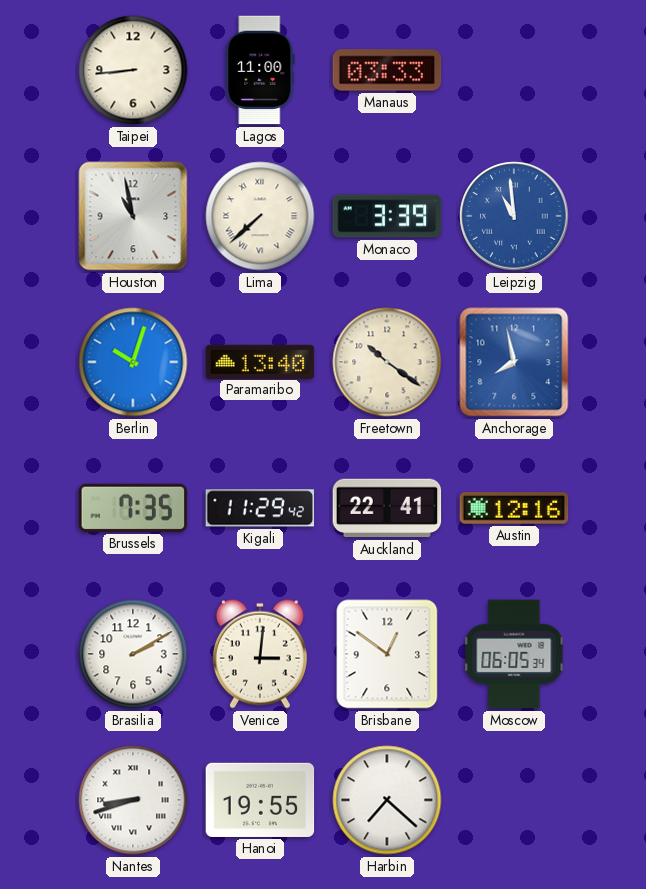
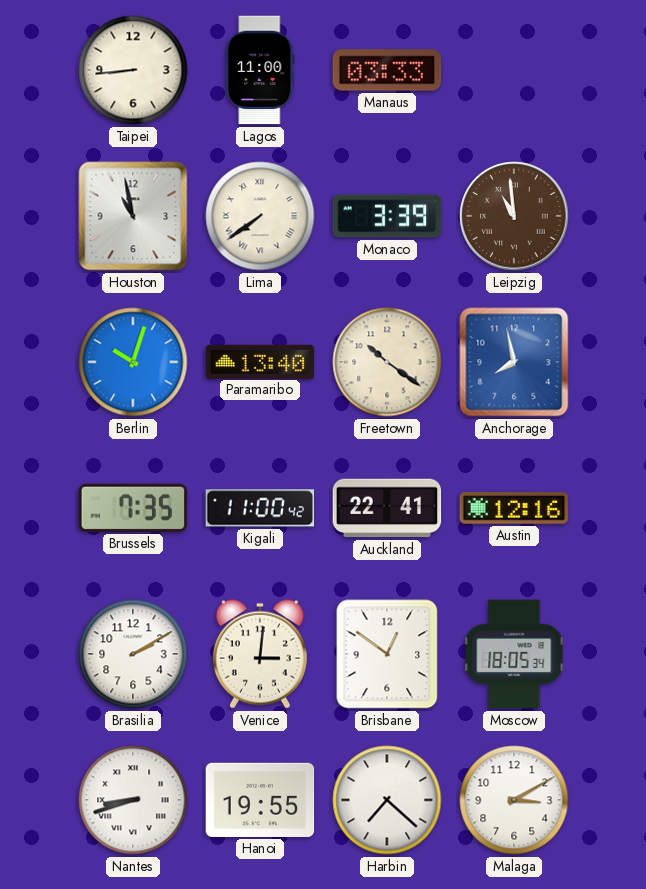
Lima: 7:38 -> 7:39
Leipzig dial: blue -> brown
Kigali: 11:29 -> 11:00
Moscow: 06:05 -> 18:05
Malaga: none -> 3:10
